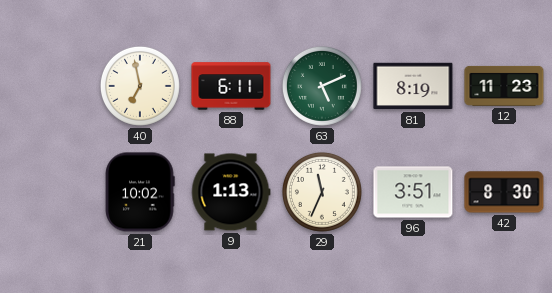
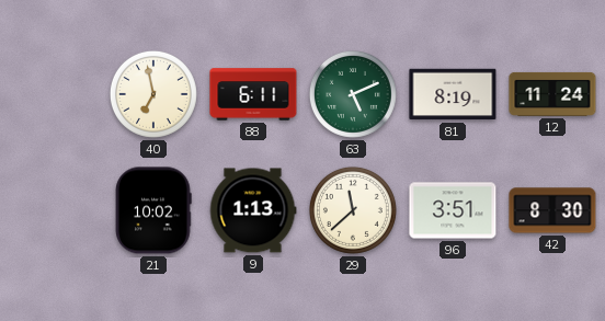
12: 11:23 -> 11:24
29: 11:34 -> 11:38
